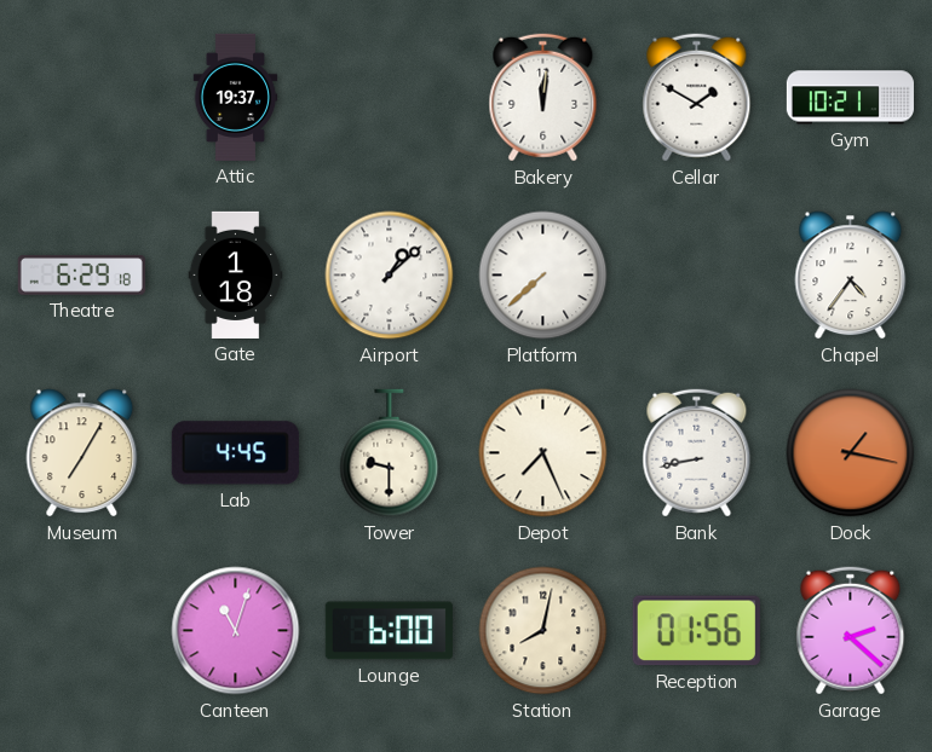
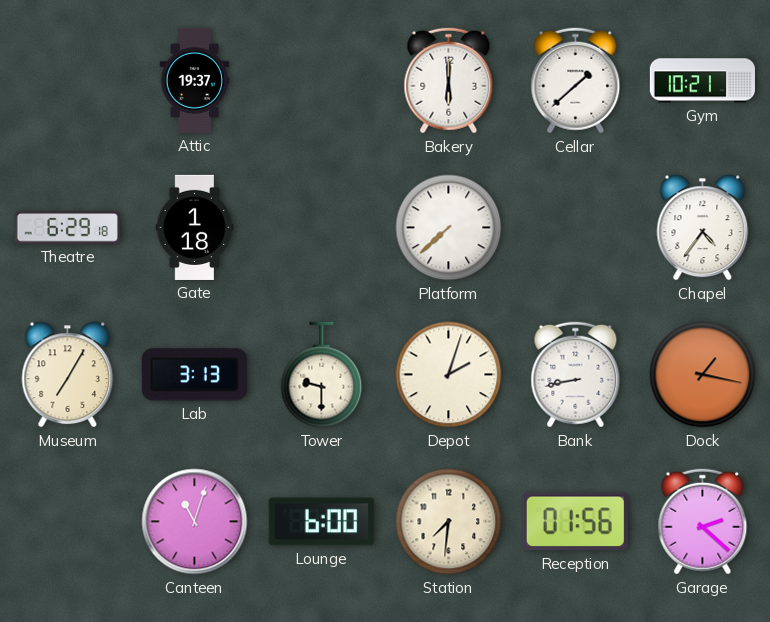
Bakery: 12:01 -> 6:00
Cellar: 1:50 -> 1:38
Airport: 1:08 -> none
Lab: 4:45 -> 3:13
Depot: 7:26 -> 2:03
Station: 8:02 -> 7:31
